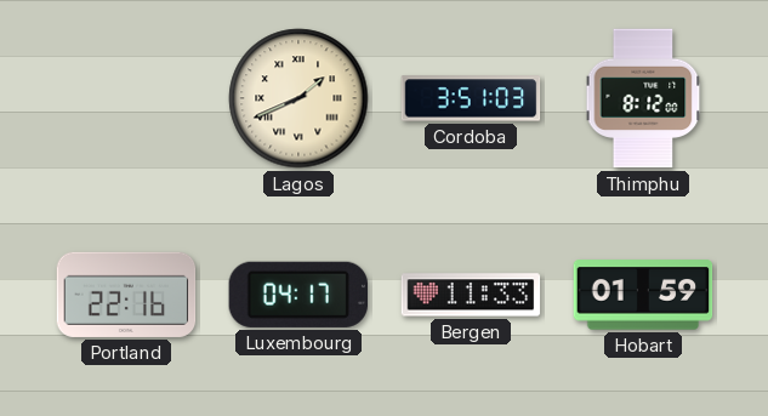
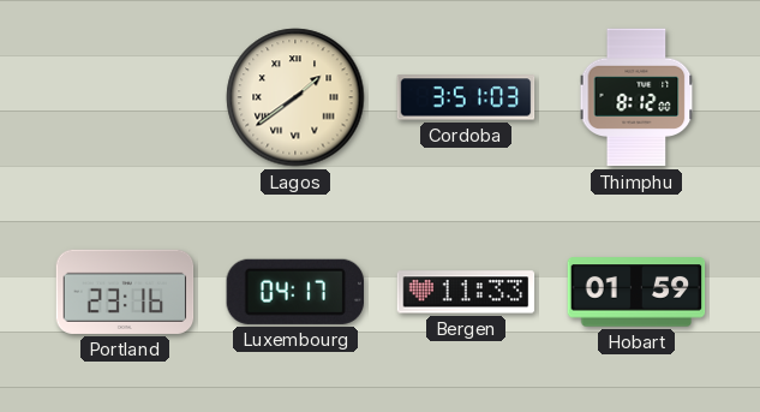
Lagos: 1:41 -> 1:39
Portland: 22:16 -> 23:16
